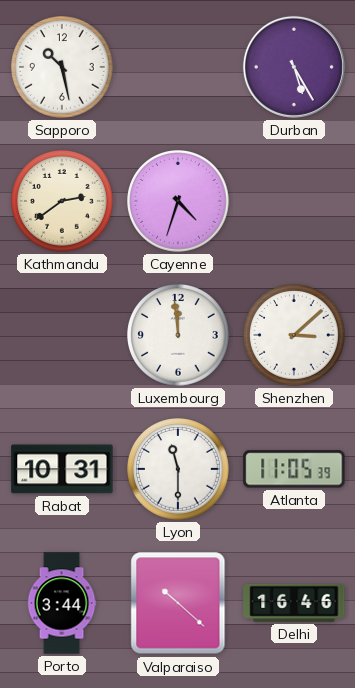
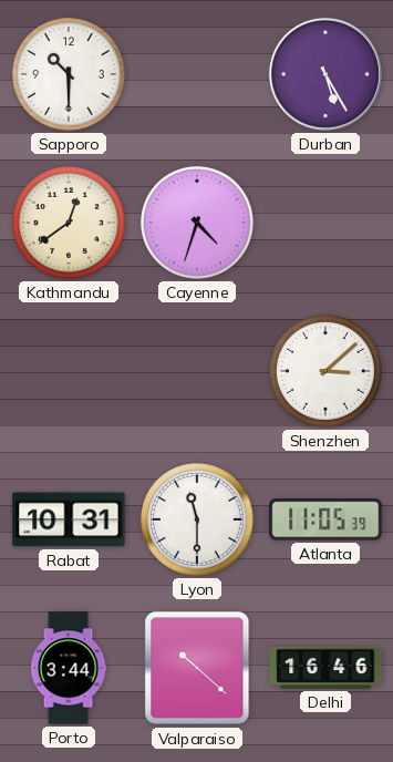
Sapporo: 10:28 -> 10:30
Kathmandu: 2:39 -> 12:39
Luxembourg: 11:59 -> none
